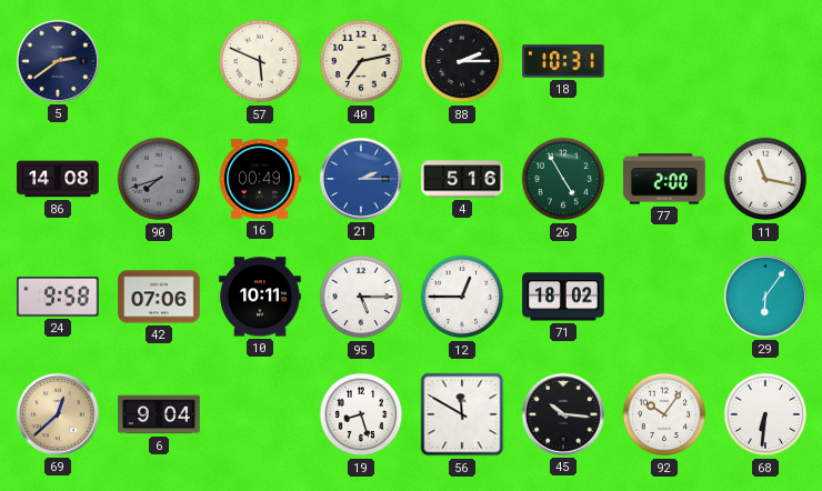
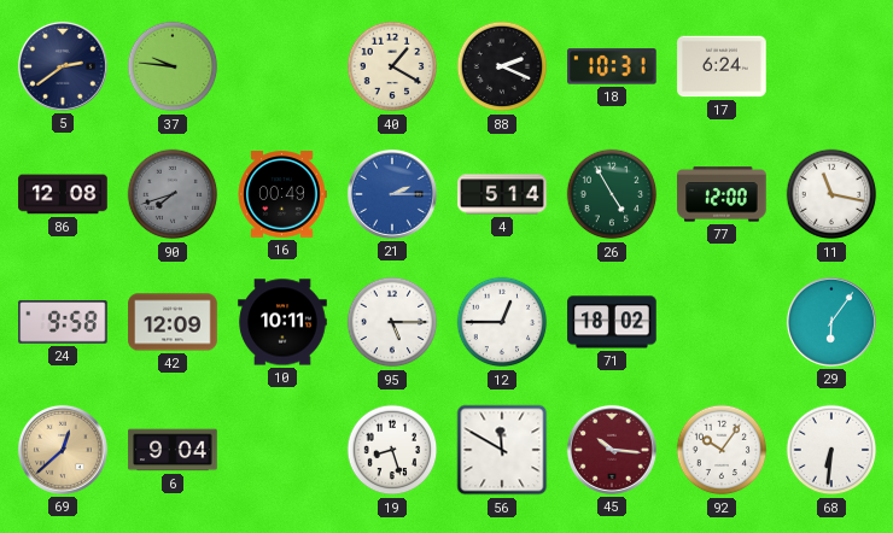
37: none -> 9:46
57: 5:49 -> none
40: 7:13 -> 1:20
88: 2:15 -> 2:19
17: none -> 6:24
86: 14:08 -> 12:08
4: 5:16 -> 5:14
77: 2:00 -> 12:00
42: 07:06 -> 12:09
45 dial: black -> burgundy
